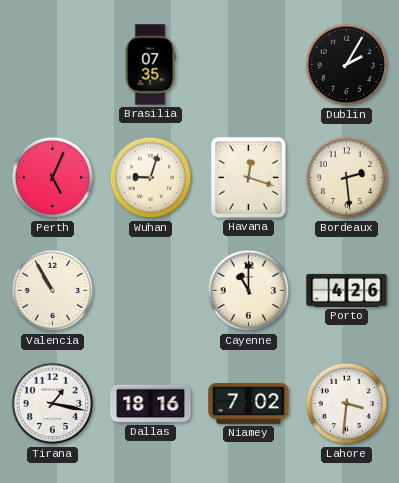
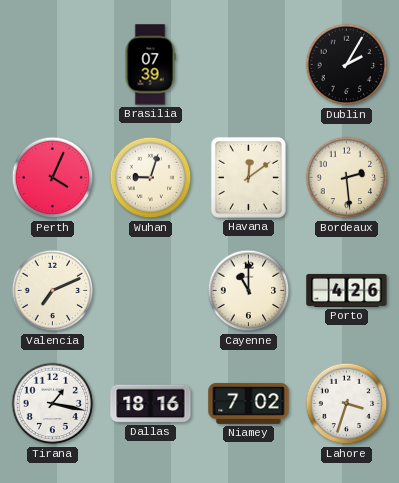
Brasilia: 07:35 -> 07:39
Perth: 5:04 -> 4:04
Havana: 12:18 -> 12:09
Valencia: 10:55 -> 7:11
Lahore: 3:31 -> 3:33
